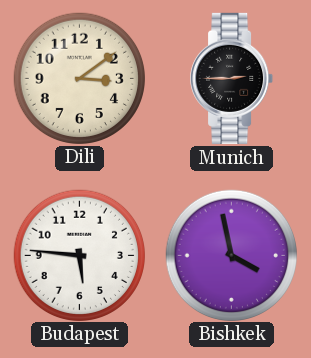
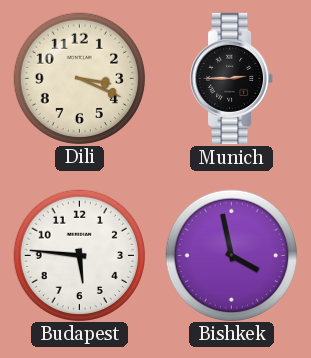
Dili: 3:09 -> 3:19
